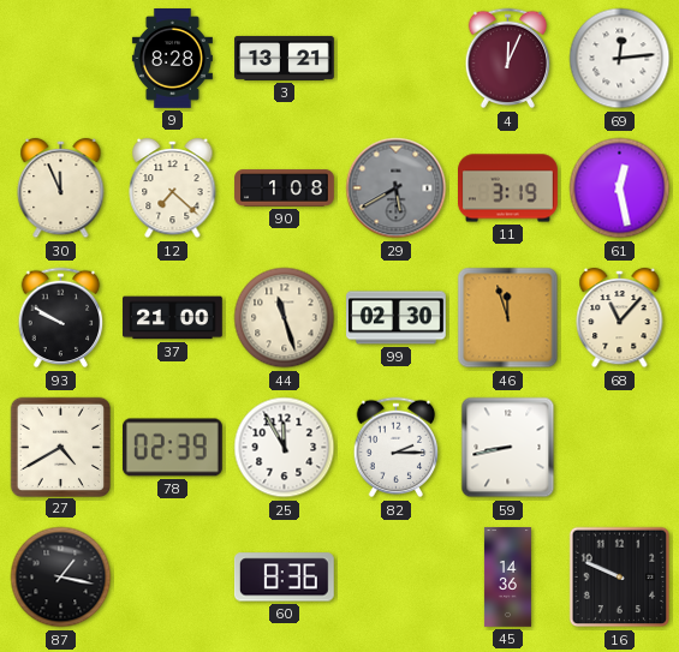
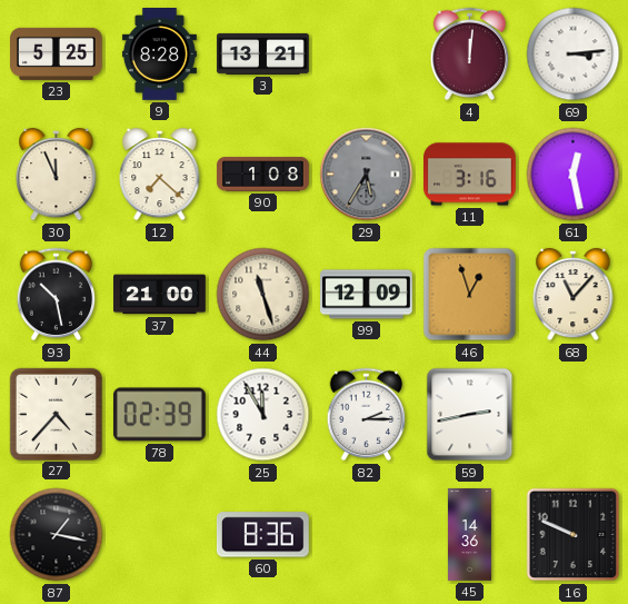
23: none -> 5:25
4: 12:04 -> 12:01
69: 12:14 -> 3:14
29: 5:40 -> 5:35
11: 3:19 -> 3:16
93: 9:50 -> 10:28
99: 02:30 -> 12:09
46: 11:57 -> 12:57
27: 4:40 -> 4:37
59: 8:43 -> 2:43
